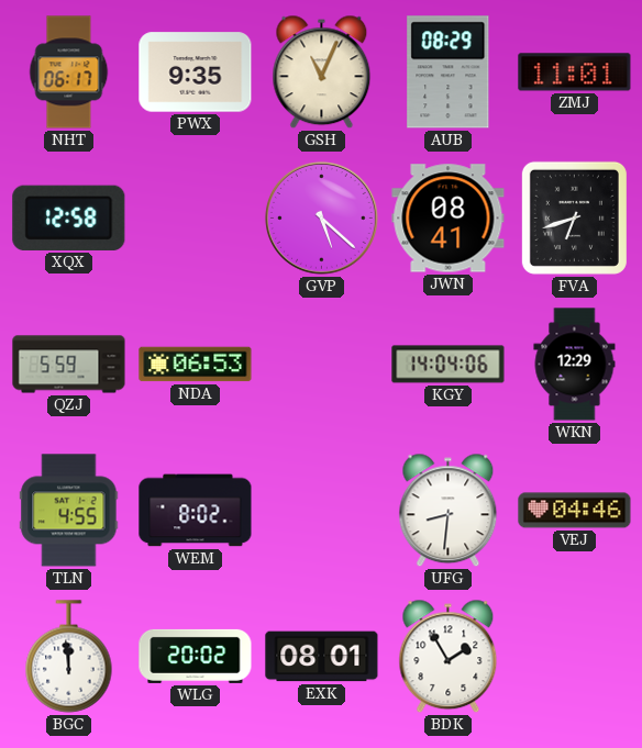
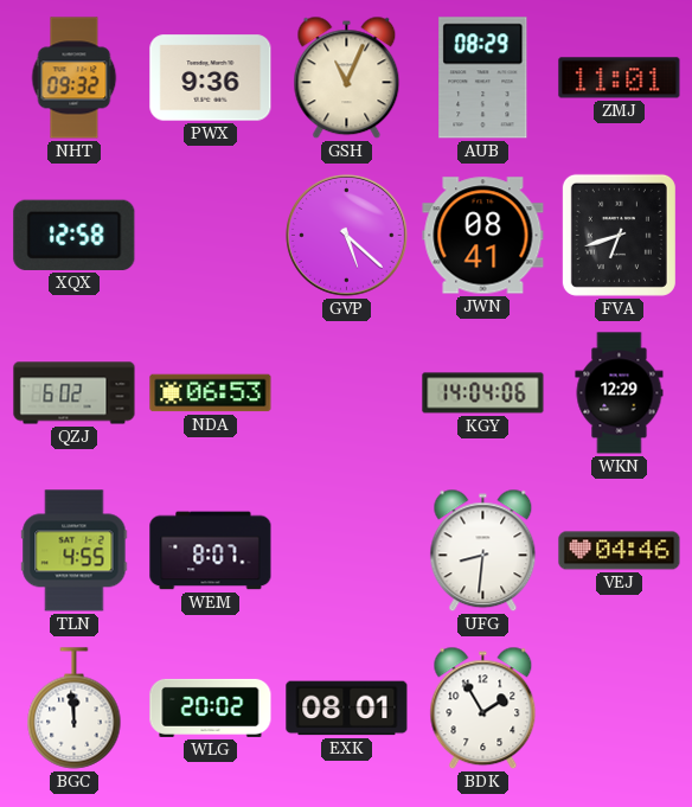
NHT: 06:17 -> 09:32
PWX: 9:35 -> 9:36
QZJ: 5:59 -> 6:02
WEM: 8:02 -> 8:07
